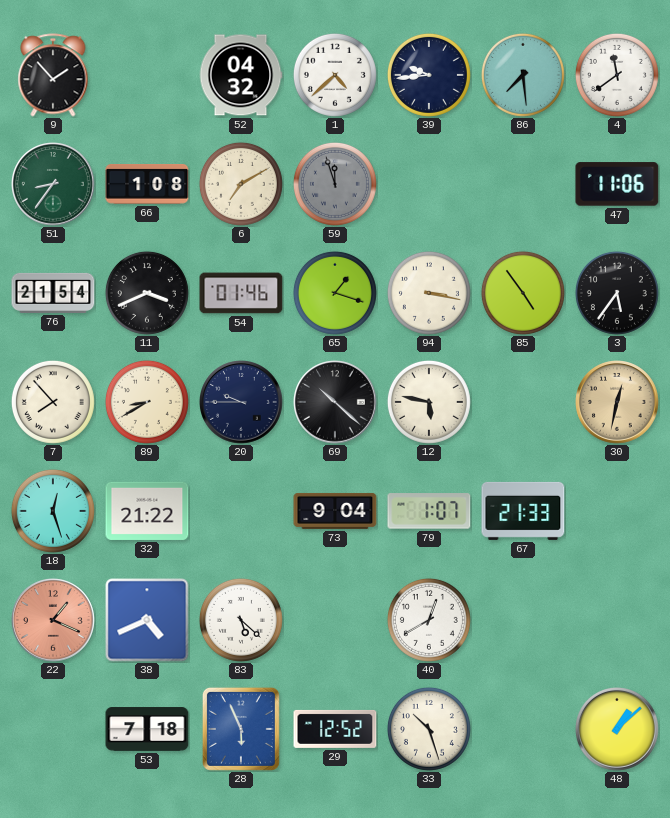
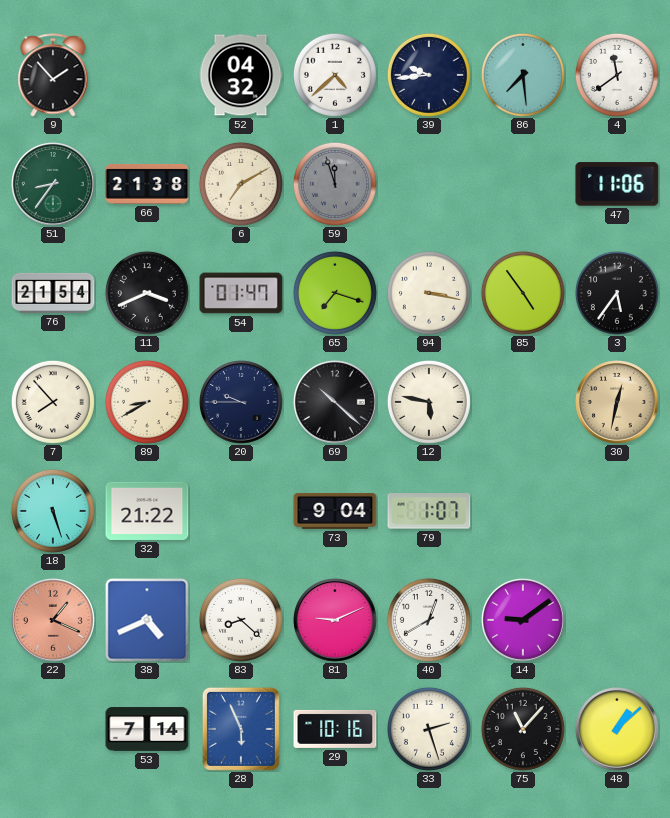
66: 1:08 -> 21:38
54: 01:46 -> 01:47
65: 1:18 -> 7:18
18: 12:27 -> 5:27
67: 21:33 -> none
83: 5:22 -> 8:22
81: none -> 9:11
14: none -> 9:09
53: 7:18 -> 7:14
29: 12:52 -> 10:16
33: 10:27 -> 2:27
75: none -> 11:07
